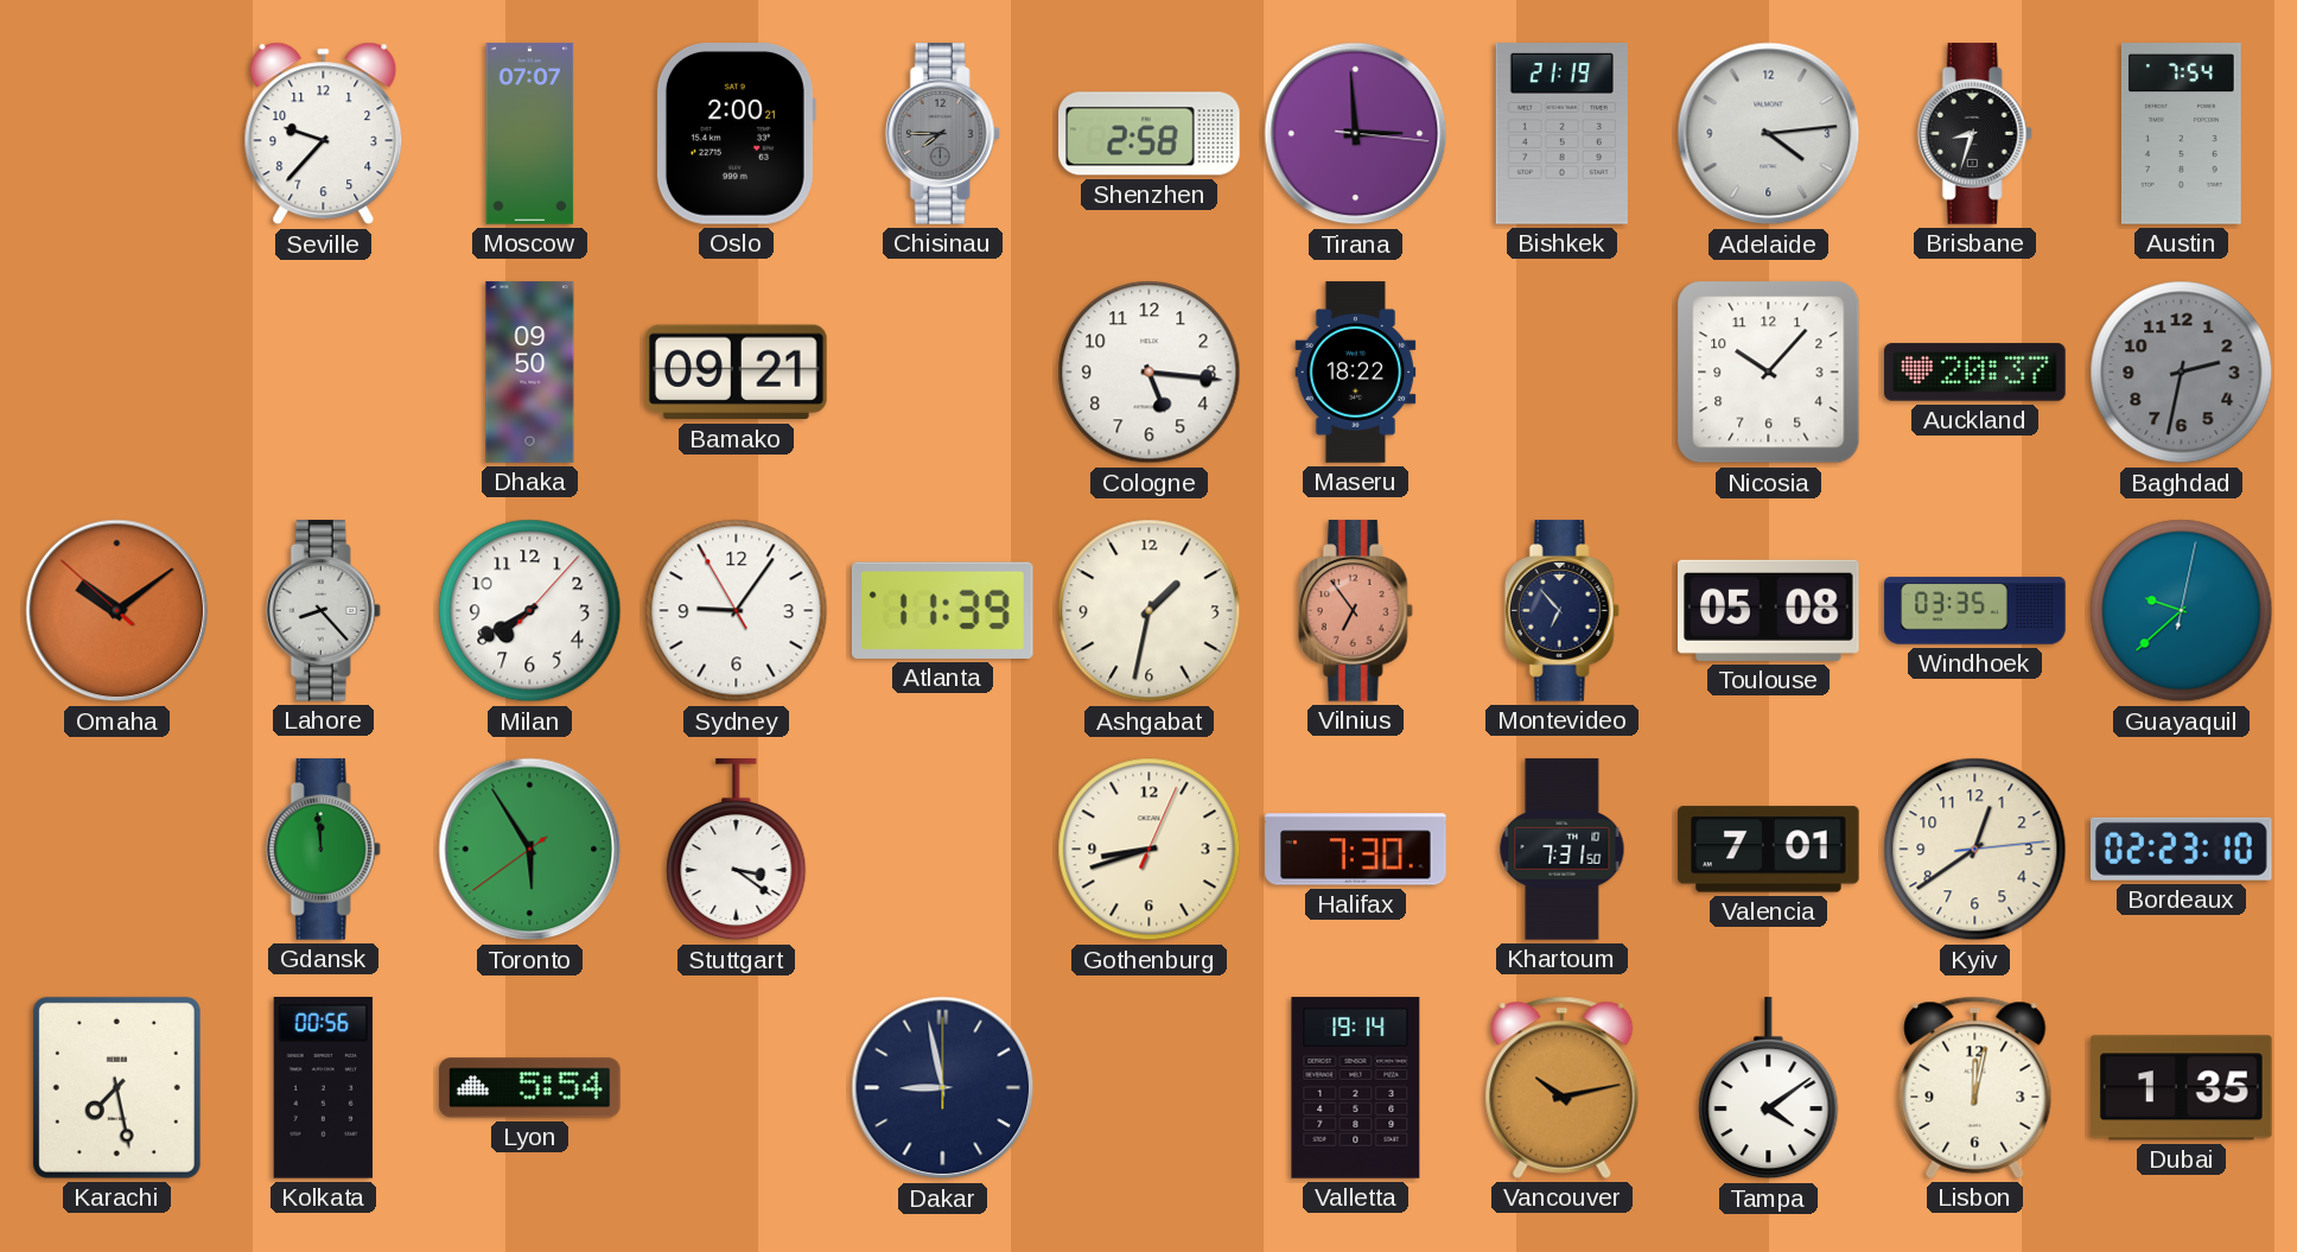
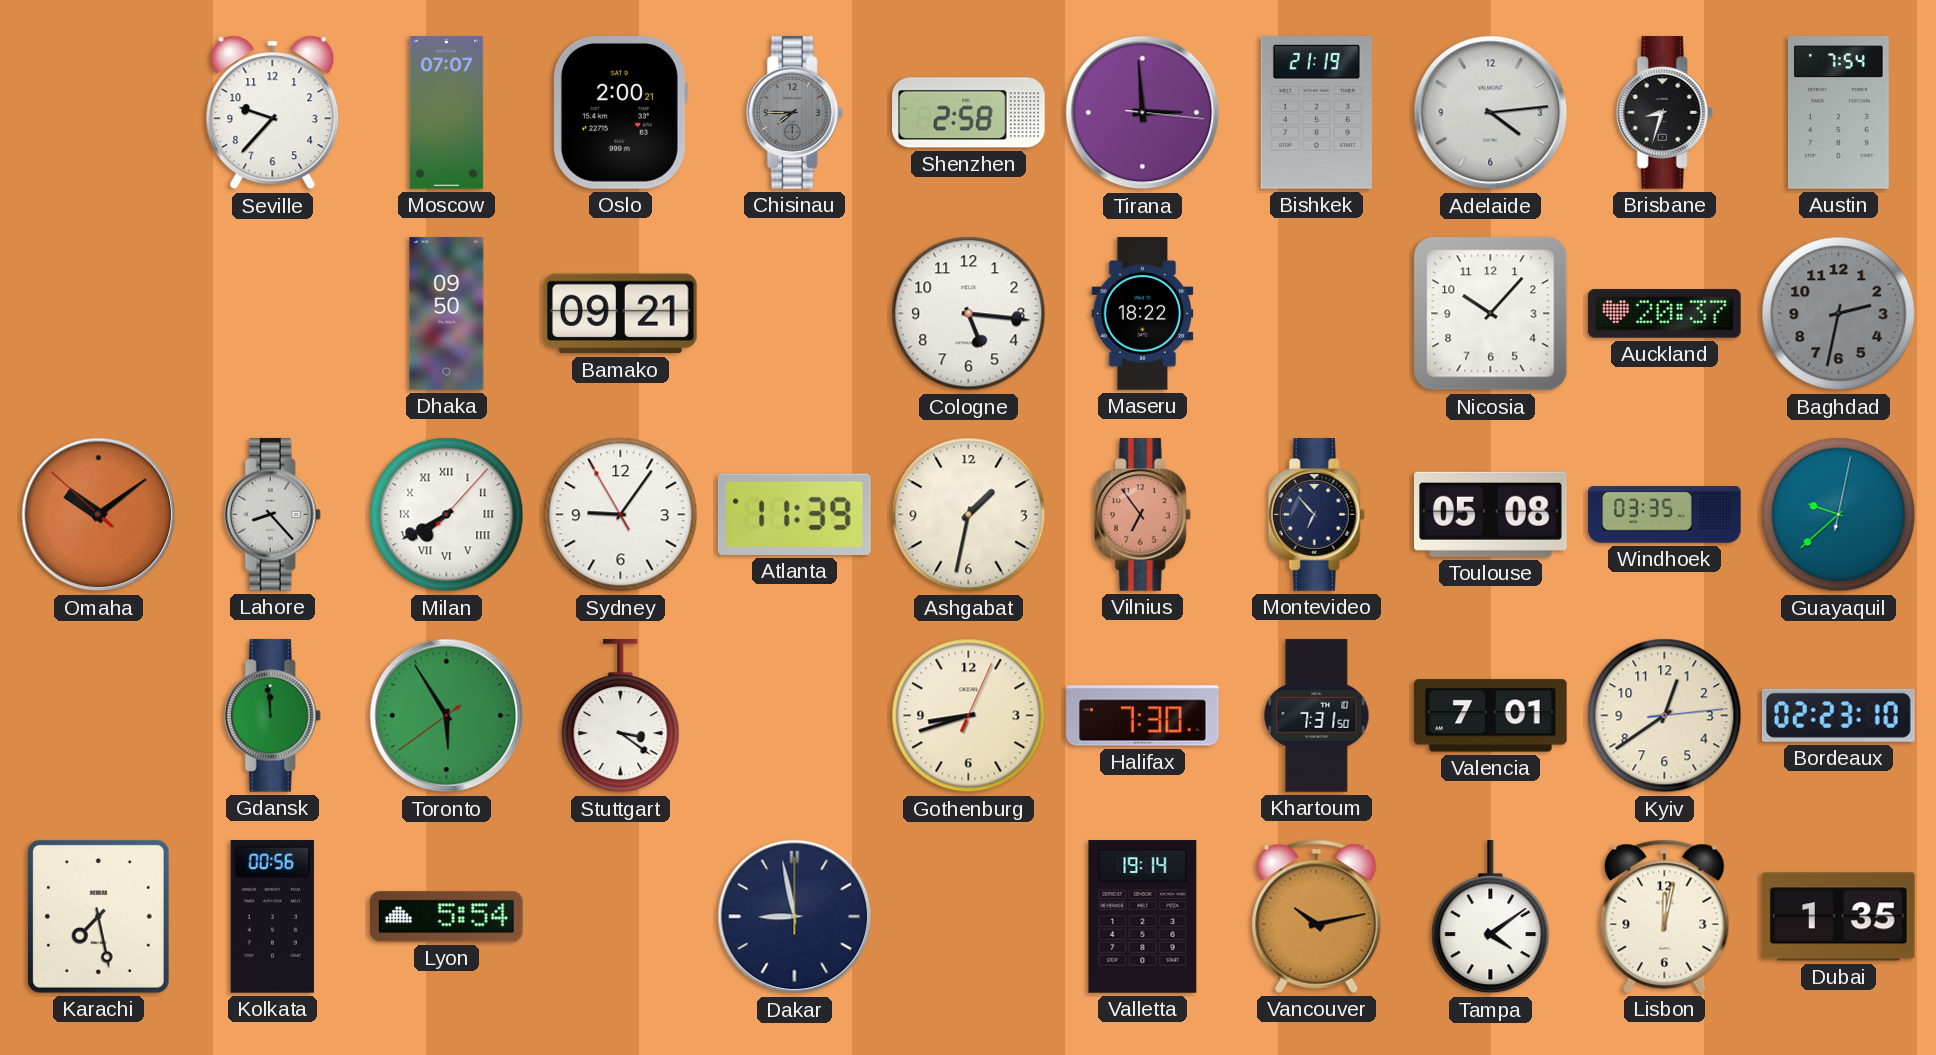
Milan numerals: Arabic -> Roman
